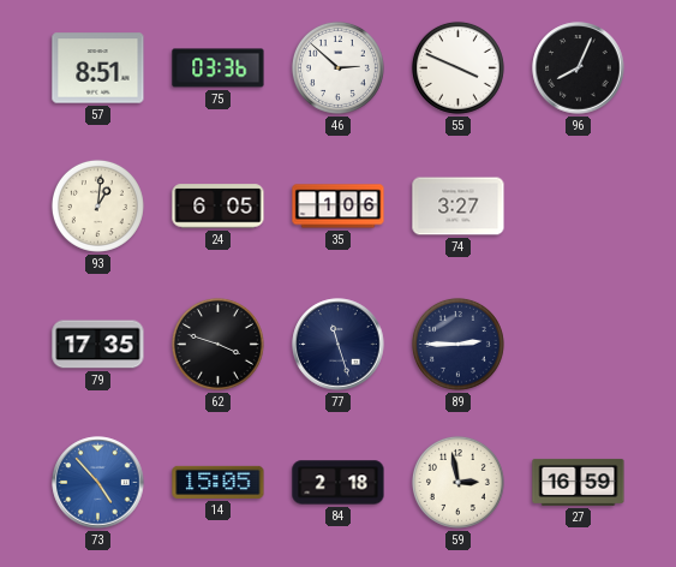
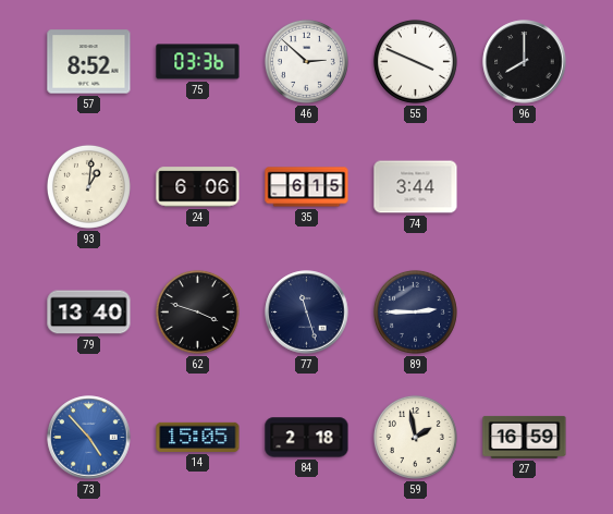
57: 8:51 -> 8:52
96: 8:04 -> 8:00
24: 6:05 -> 6:06
35: 1:06 -> 6:15
74: 3:27 -> 3:44
79: 17:35 -> 13:40
59: 2:58 -> 1:58
